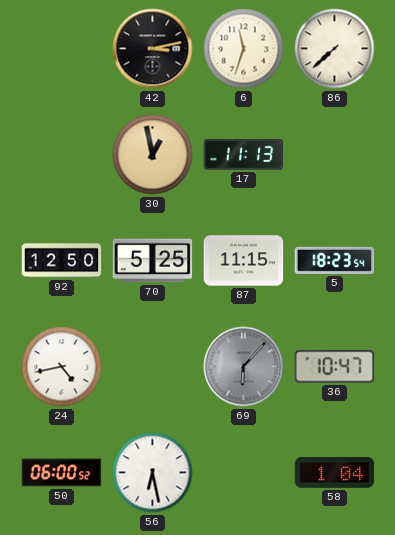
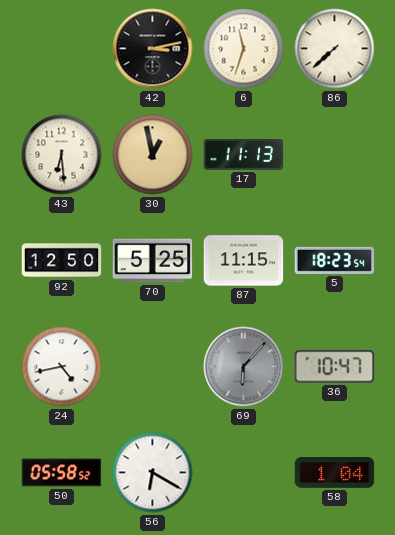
43: none -> 6:29
50: 06:00 -> 05:58
56: 6:28 -> 6:20
